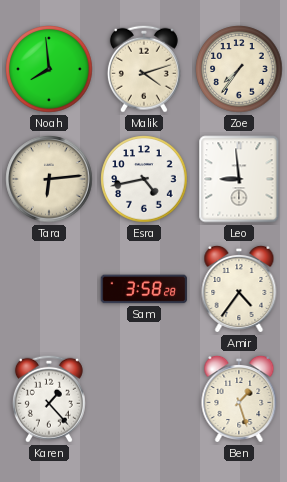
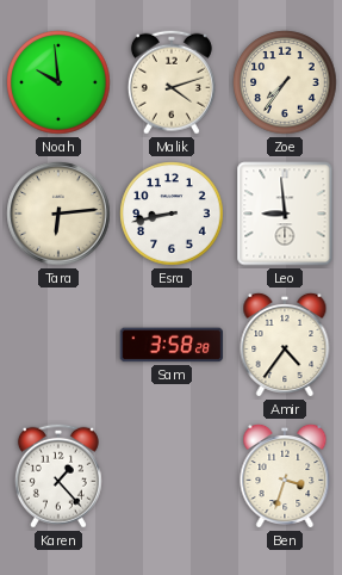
Noah: 7:59 -> 9:59
Esra: 4:43 -> 8:43
Ben: 1:27 -> 3:33
